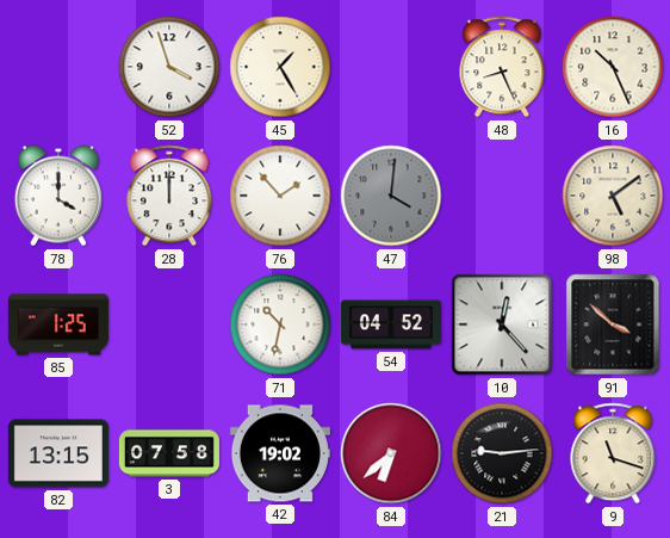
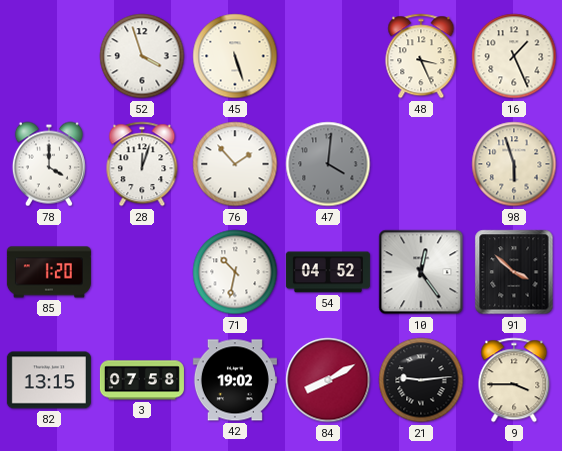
45: 1:25 -> 5:27
48: 8:26 -> 3:26
16: 10:26 -> 1:26
28: 12:00 -> 12:03
98: 5:09 -> 5:57
85: 1:25 -> 1:20
10: 12:23 -> 12:24
84: 6:38 -> 8:10
9: 11:18 -> 3:45
